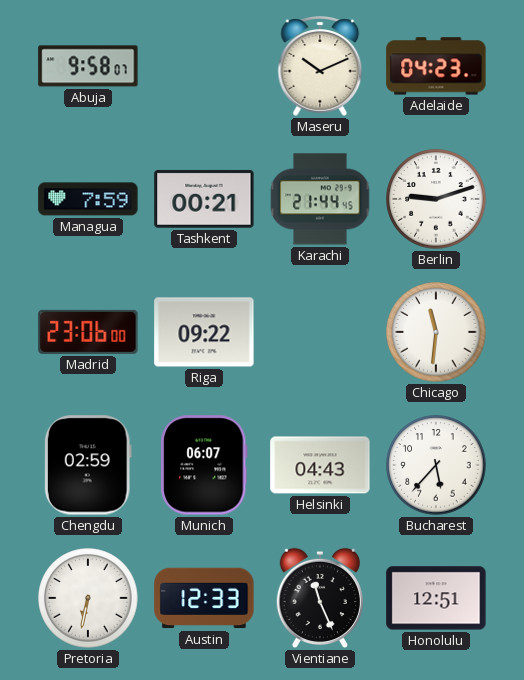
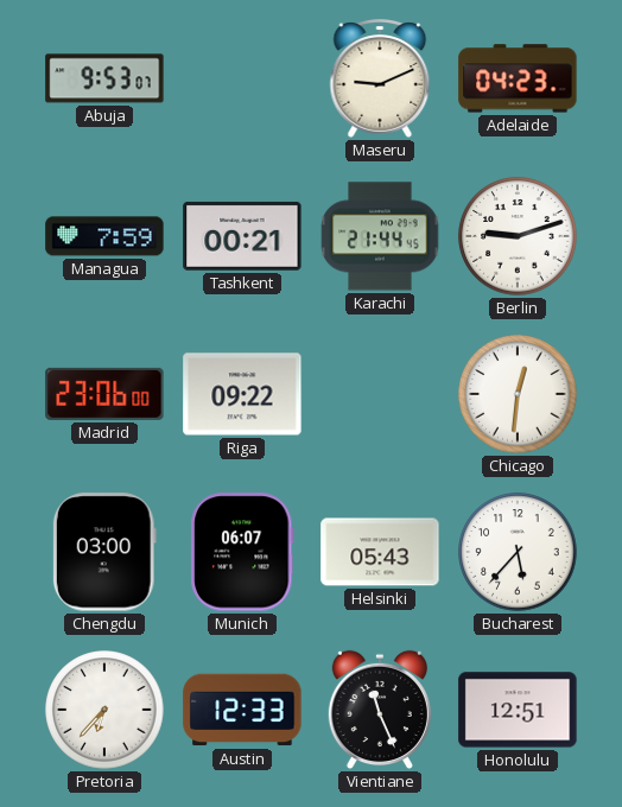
Abuja: 9:58 -> 9:53
Maseru: 10:11 -> 9:11
Chicago: 11:31 -> 12:31
Chengdu: 02:59 -> 03:00
Helsinki: 04:43 -> 05:43
Pretoria: 6:32 -> 6:37
